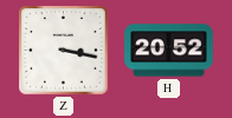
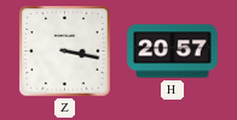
H: 20:52 -> 20:57
